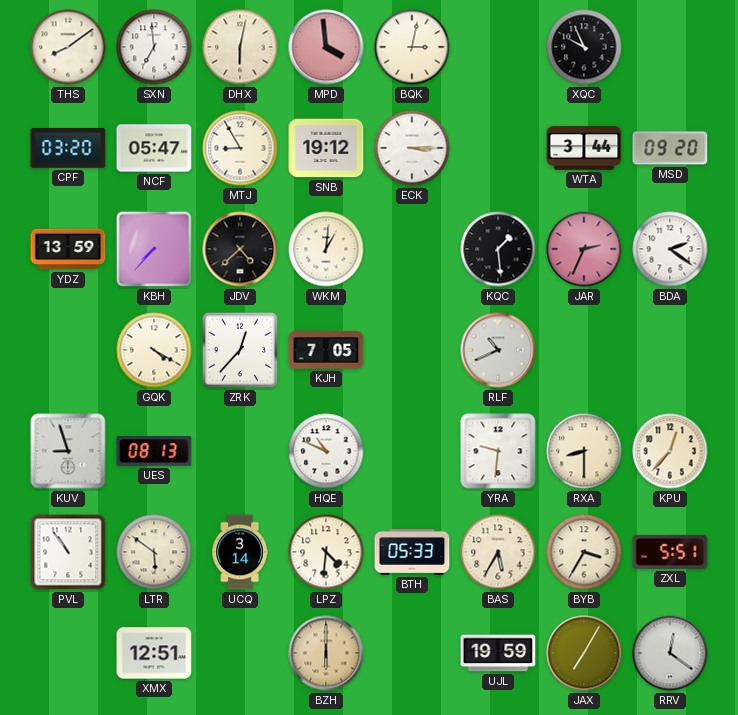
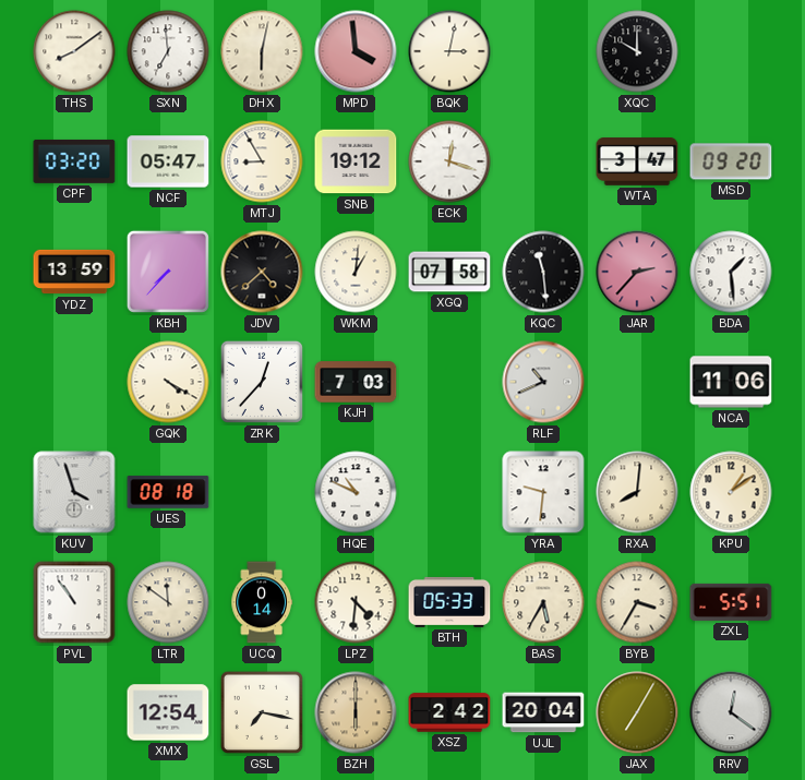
XQC: 9:56 -> 10:00
ECK: 3:15 -> 12:18
WTA: 3:44 -> 3:47
XGQ: none -> 07:58
KQC: 1:29 -> 11:29
JAR: 2:34 -> 2:37
BDA: 2:21 -> 1:29
KJH: 7:05 -> 7:03
NCA: none -> 11:06
KUV: 8:57 -> 3:57
UES: 08:13 -> 08:18
RXA: 8:30 -> 8:01
KPU: 12:37 -> 1:09
LTR: 5:51 -> 11:51
UCQ: 3:14 -> 0:14
XMX: 12:51 -> 12:54
GSL: none -> 7:17
XSZ: none -> 2:42
UJL: 19:59 -> 20:04
